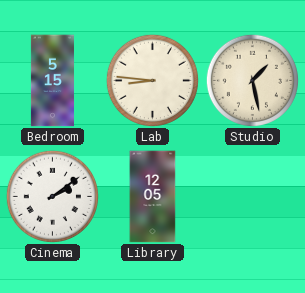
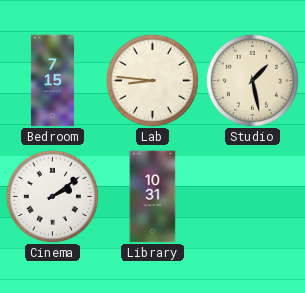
Bedroom: 5:15 -> 7:15
Library: 12:05 -> 10:31
